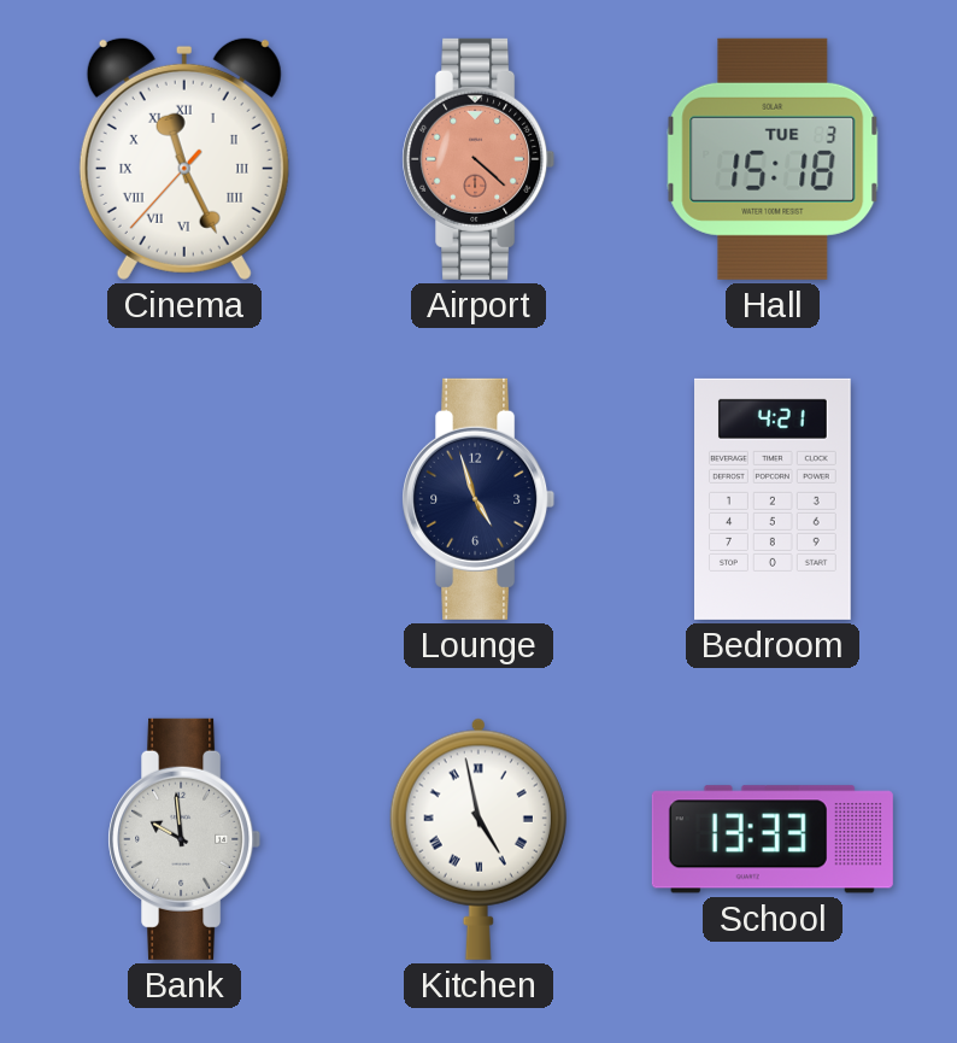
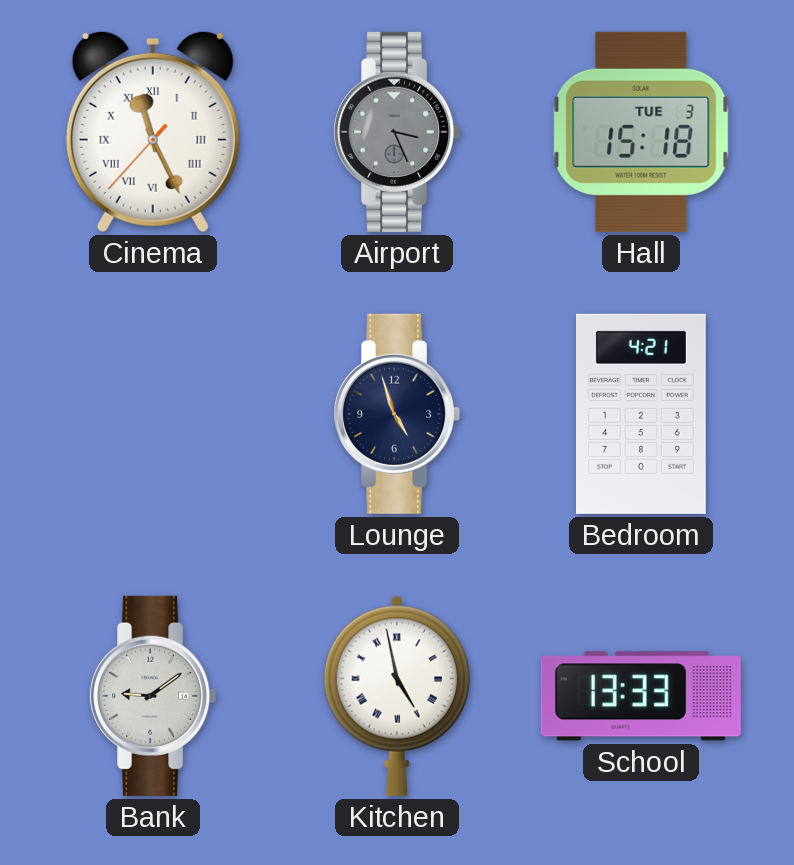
Airport: 4:22 -> 3:26
Airport dial: salmon -> grey
Bank: 9:59 -> 9:09
